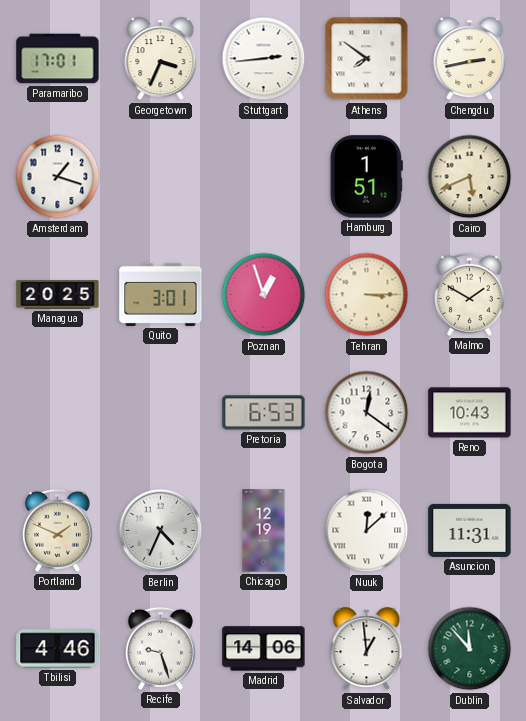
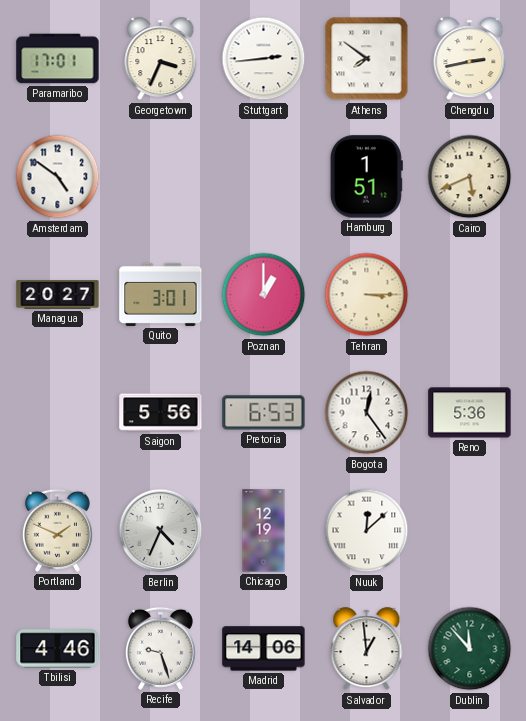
Amsterdam: 1:18 -> 4:51
Managua: 20:25 -> 20:27
Poznan: 12:57 -> 1:00
Malmo: 1:50 -> none
Saigon: none -> 5:56
Bogota: 12:21 -> 12:24
Reno: 10:43 -> 5:36
Asuncion: 11:31 -> none
